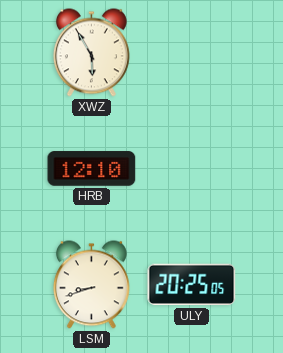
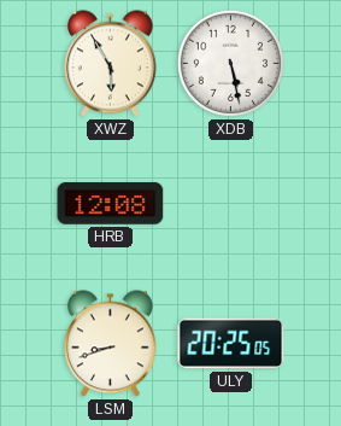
XDB: none -> 5:28
HRB: 12:10 -> 12:08
